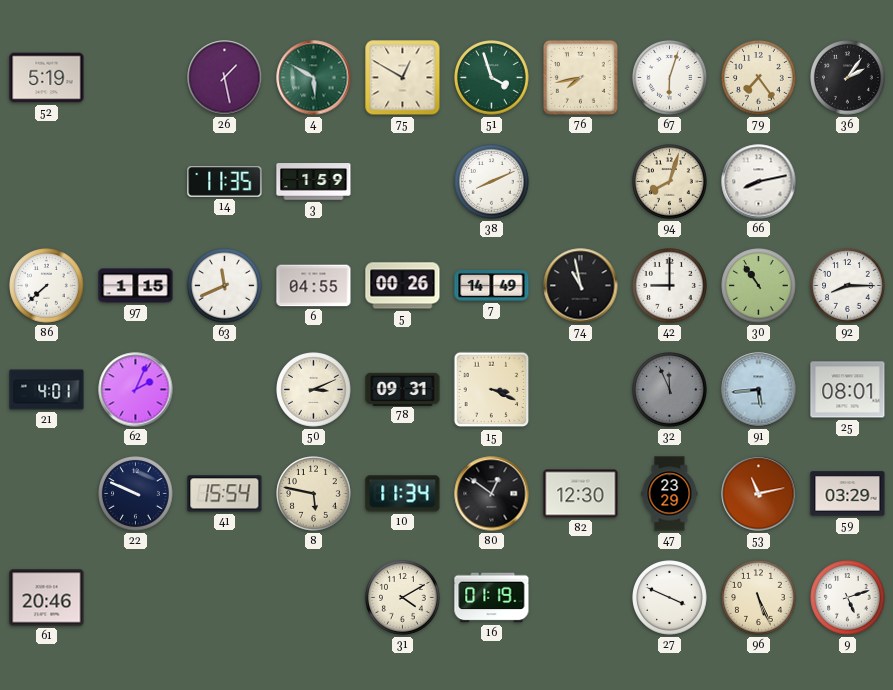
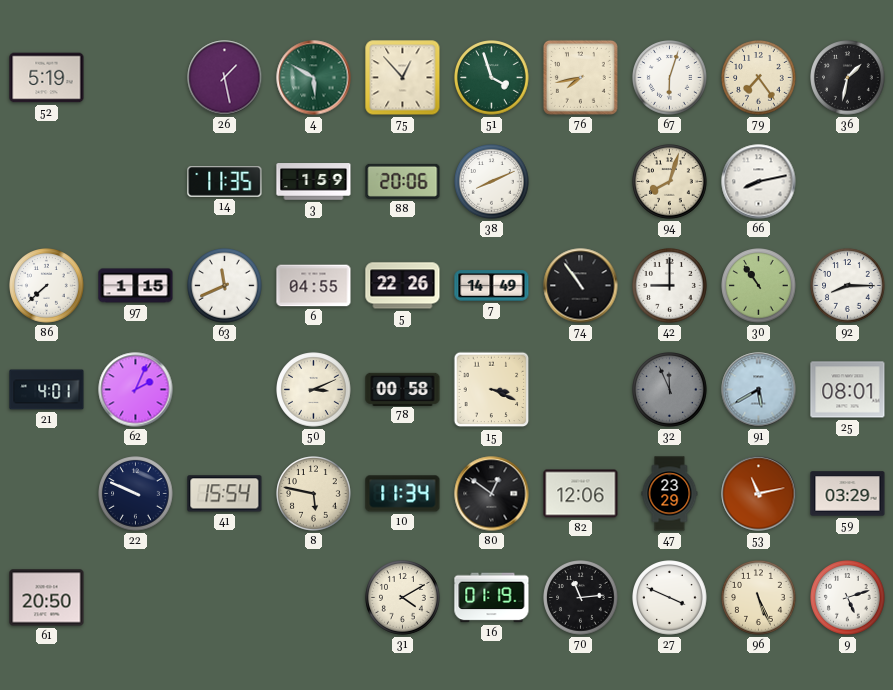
75: 12:50 -> 12:53
36: 2:06 -> 1:32
88: none -> 20:06
5: 00:26 -> 22:26
74: 10:58 -> 10:54
78: 09:31 -> 00:58
91: 5:44 -> 5:40
82: 12:30 -> 12:06
61: 20:46 -> 20:50
70: none -> 11:14
